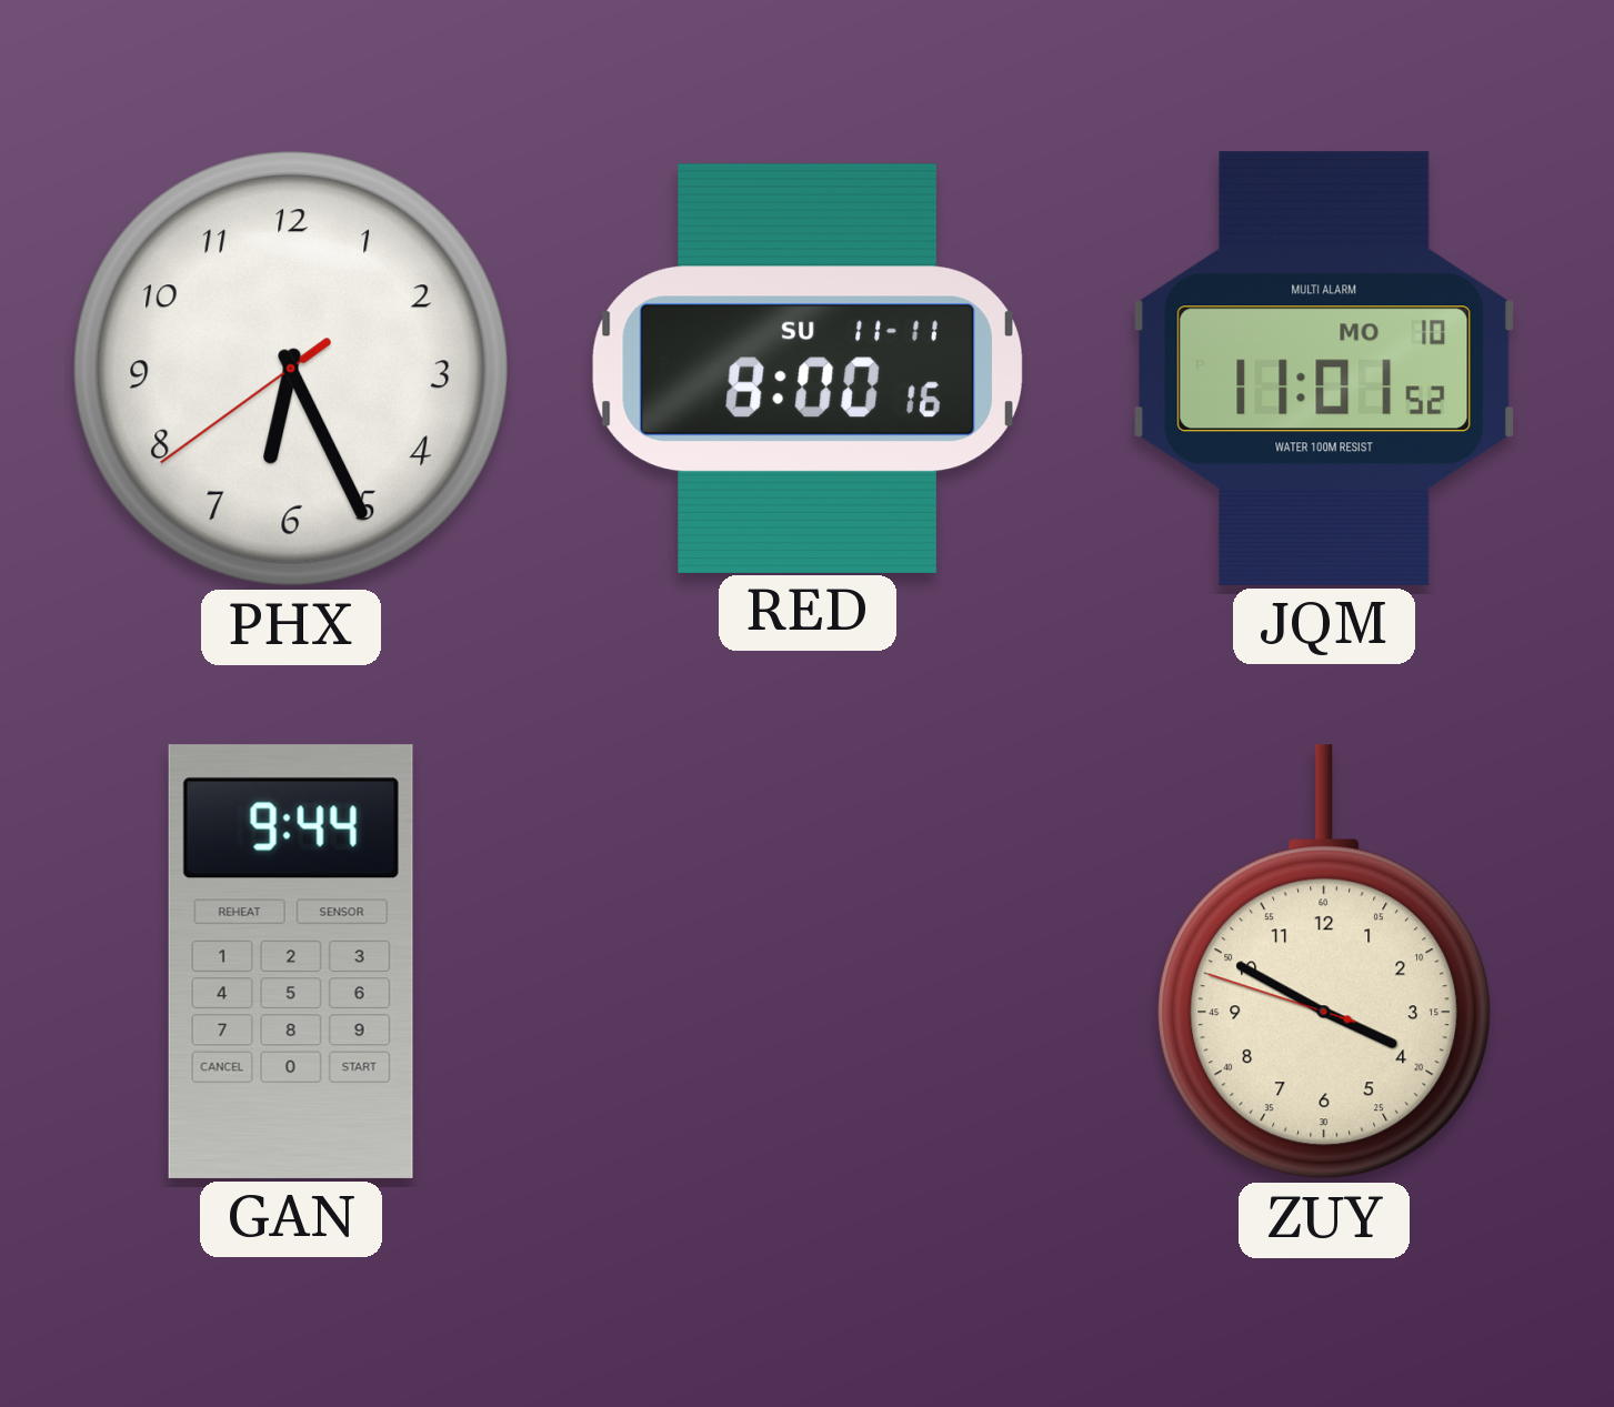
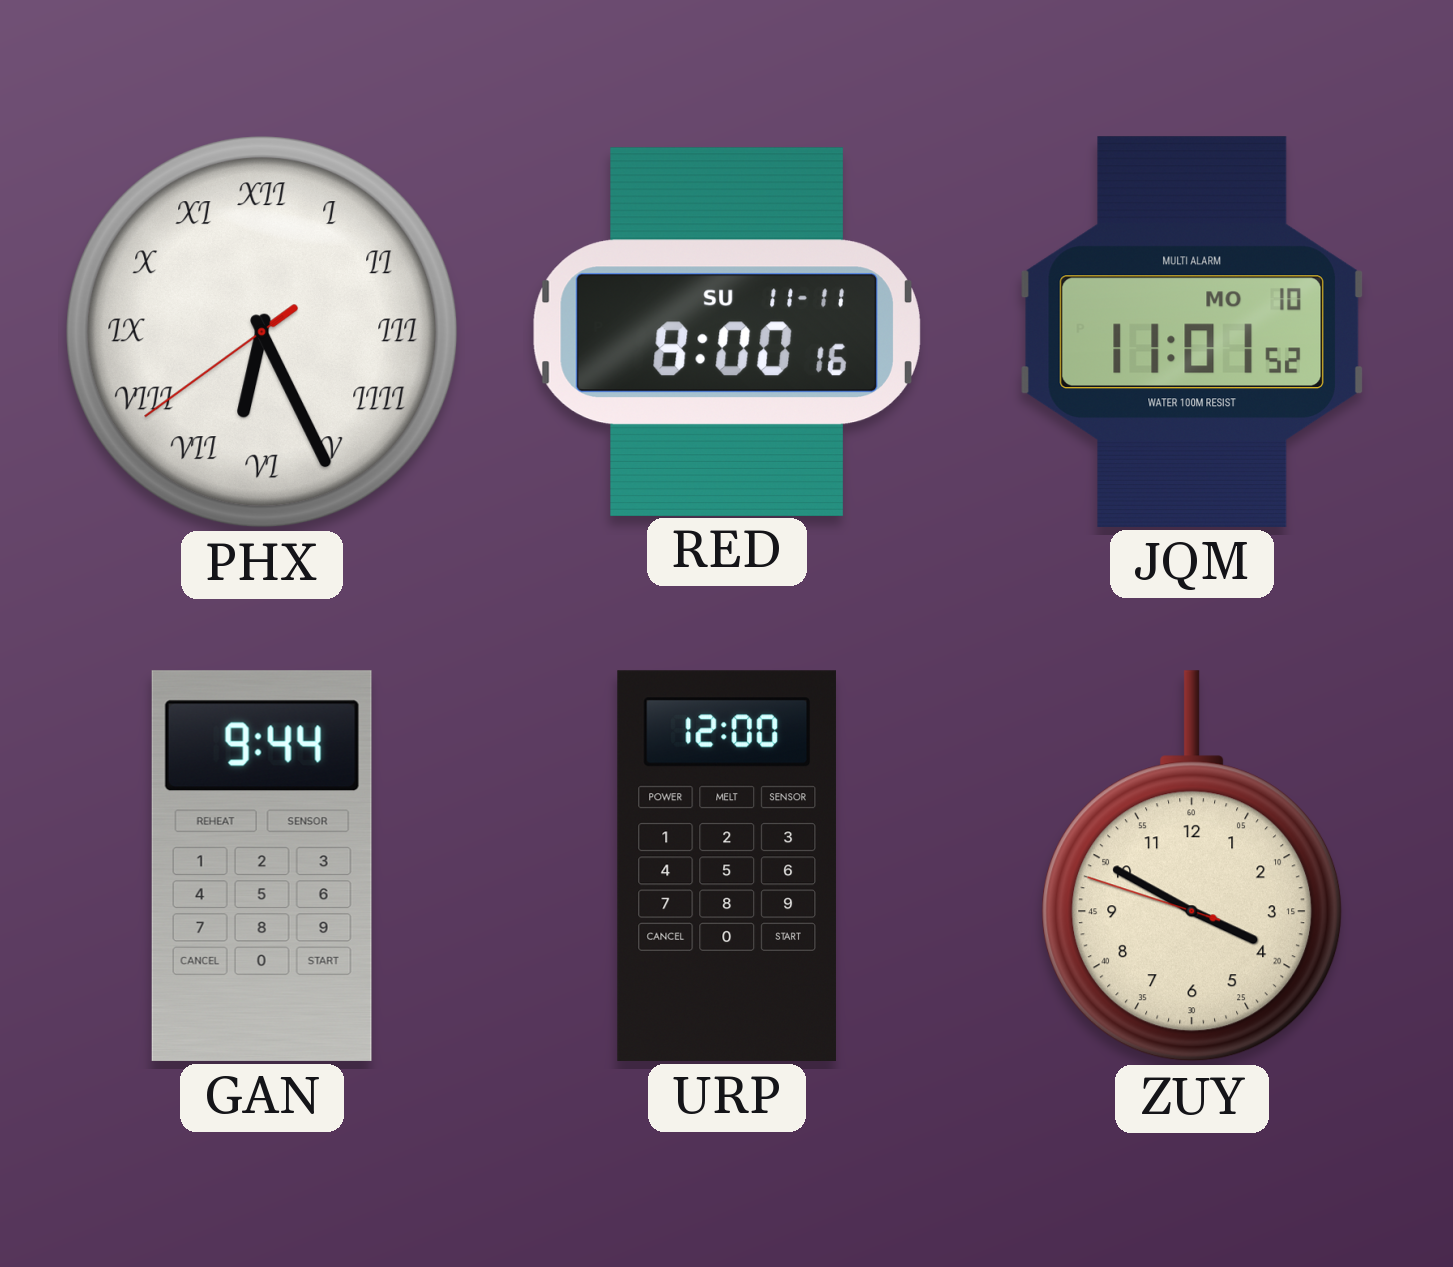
PHX numerals: Arabic -> Roman
URP: none -> 12:00
